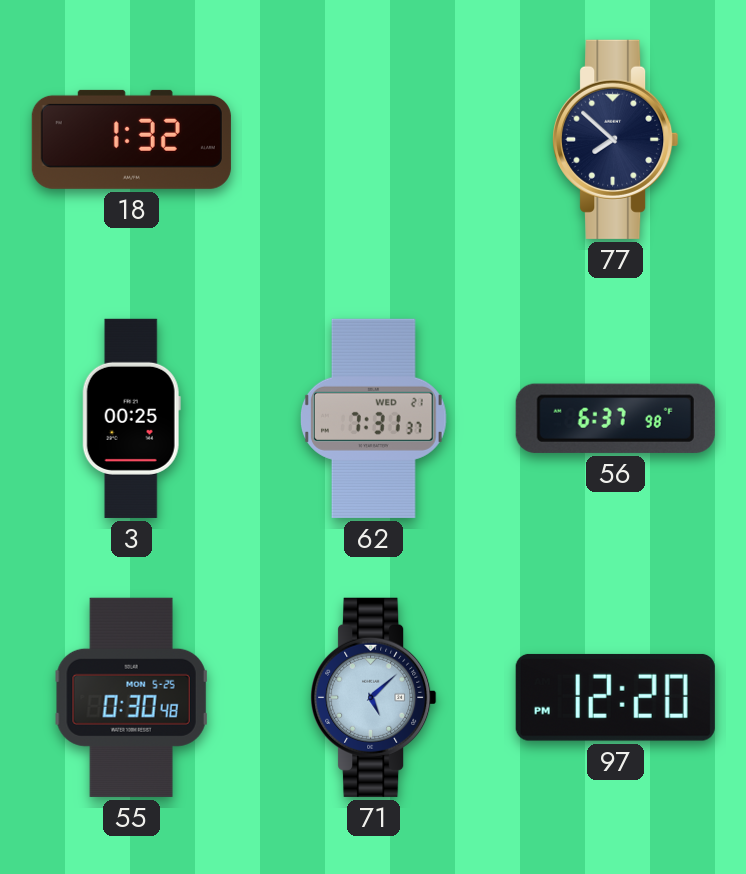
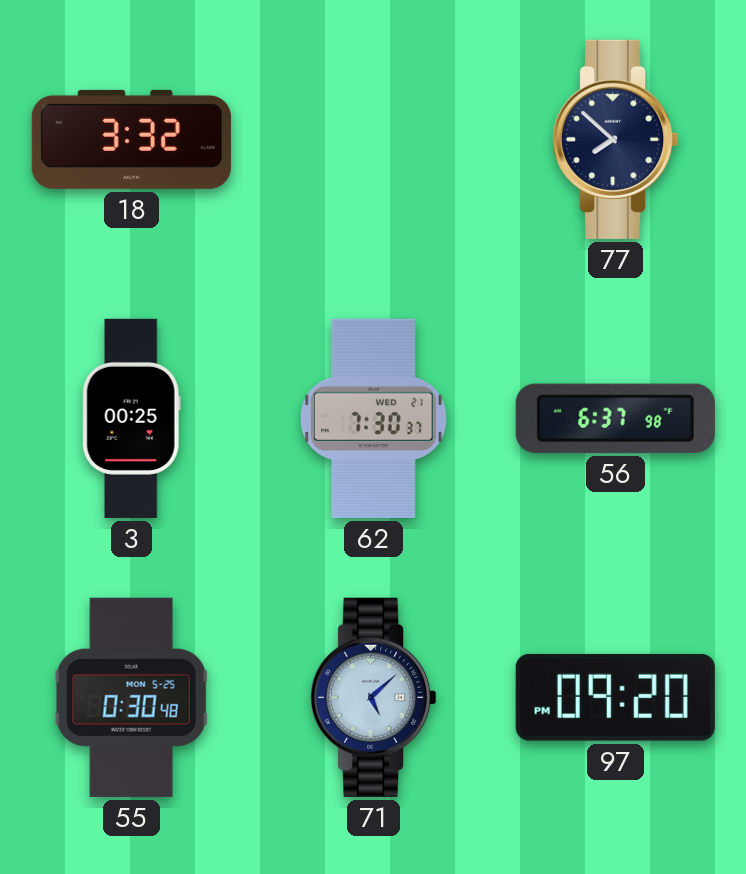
18: 1:32 -> 3:32
62: 7:31 -> 7:30
97: 12:20 -> 09:20
